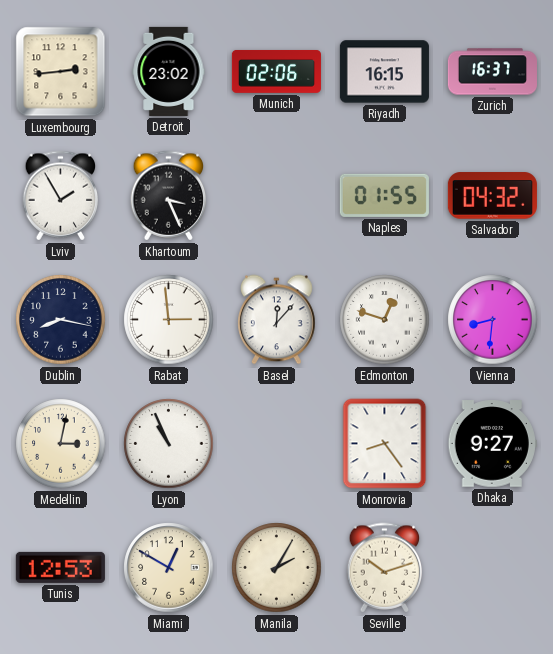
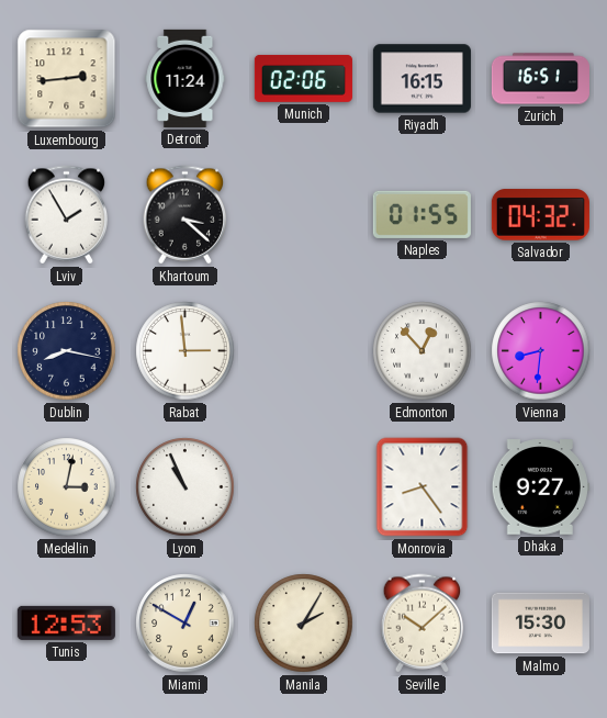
Detroit: 23:02 -> 11:24
Zurich: 16:37 -> 16:51
Khartoum: 3:26 -> 3:22
Basel: 12:07 -> none
Edmonton: 12:48 -> 12:53
Seville: 10:12 -> 10:08
Malmo: none -> 15:30
